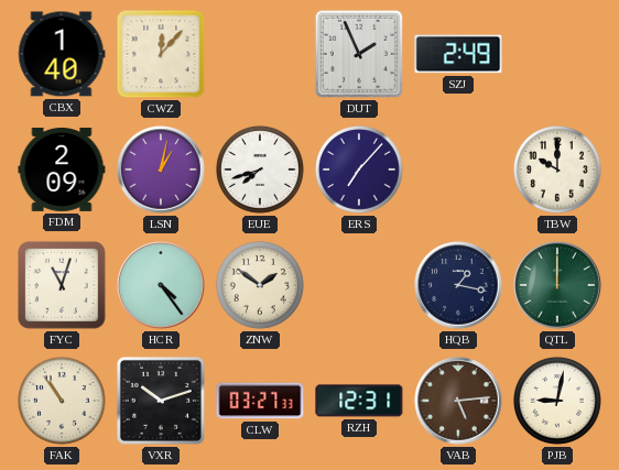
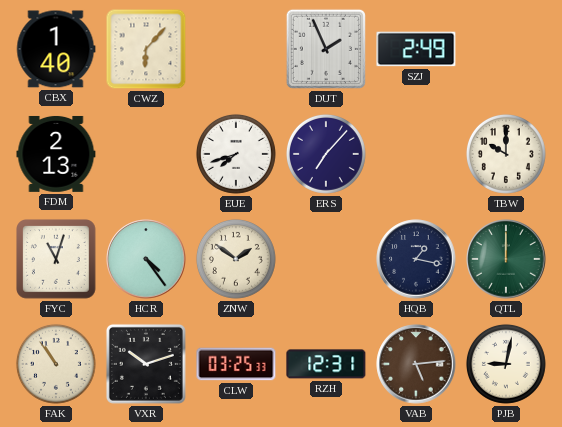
CWZ: 12:07 -> 6:07
FDM: 2:09 -> 2:13
LSN: 1:02 -> none
CLW: 03:27 -> 03:25
